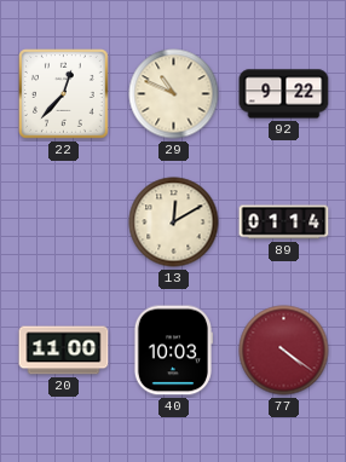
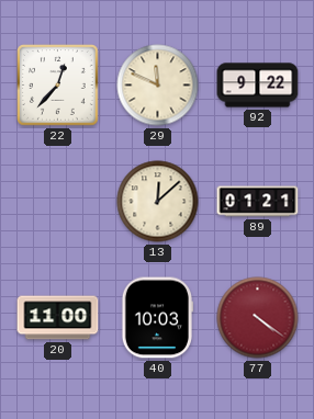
29: 10:49 -> 11:49
13: 12:10 -> 12:08
89: 01:14 -> 01:21
